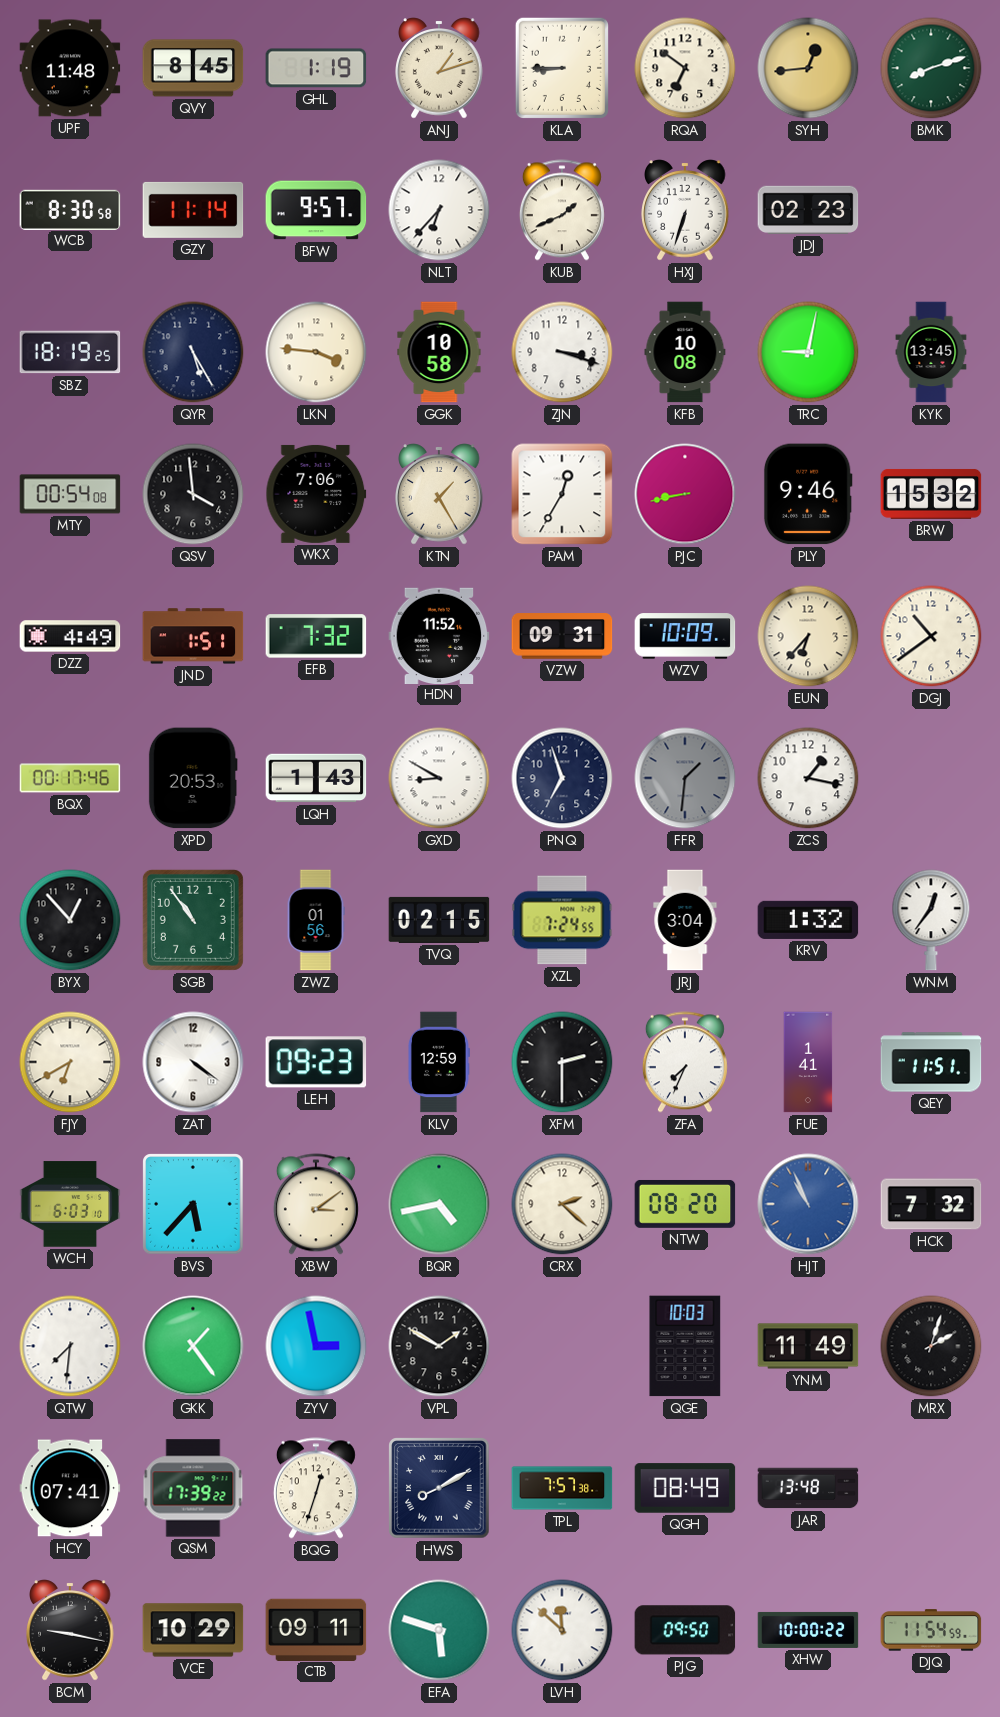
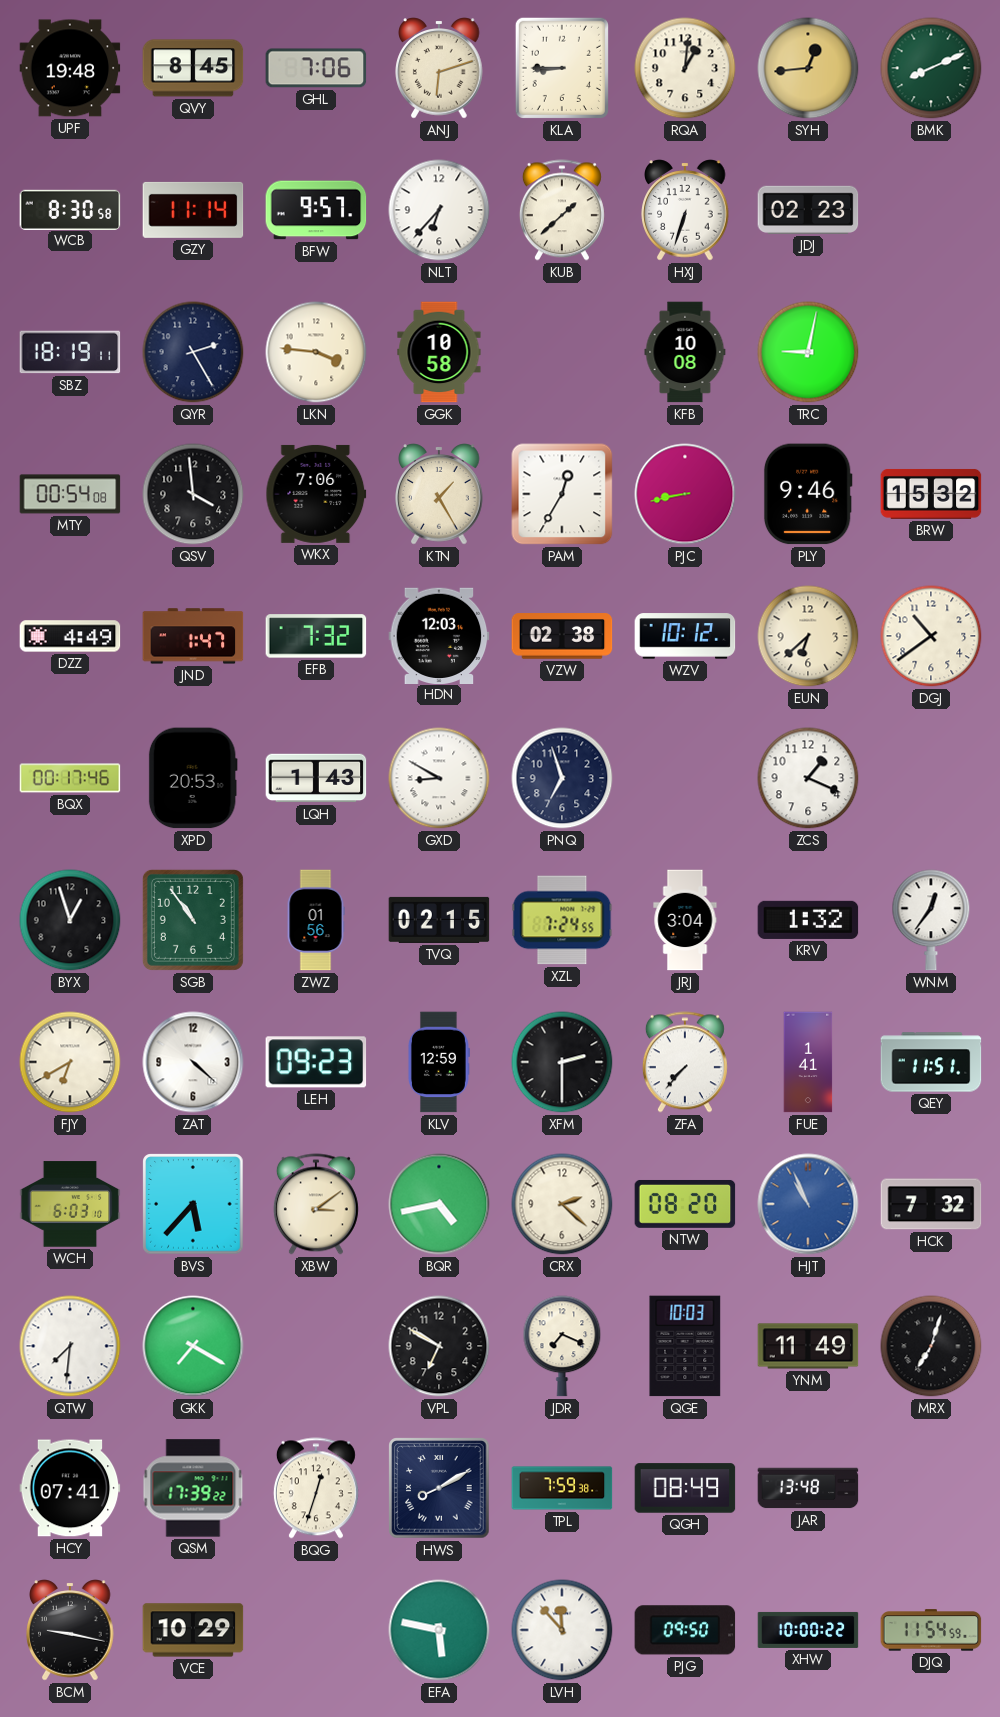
UPF: 11:48 -> 19:48
GHL: 1:19 -> 7:06
ANJ: 1:12 -> 6:12
RQA: 6:51 -> 1:01
BMK: 8:12 -> 8:11
KUB: 1:41 -> 1:38
SBZ: 18:19:25 -> 18:19:11
QYR: 5:25 -> 2:25
ZJN: 3:18 -> none
KYK: 13:45 -> none
JND: 1:51 -> 1:47
HDN: 11:52 -> 12:03
VZW: 09:31 -> 02:38
WZV: 10:09 -> 10:12
EUN: 6:37 -> 6:38
FFR: 1:31 -> none
ZCS: 1:17 -> 1:19
BYX: 12:53 -> 12:57
ZAT: 4:21 -> 4:22
ZFA: 7:34 -> 7:37
GKK: 1:24 -> 7:20
ZYV: 2:58 -> none
VPL: 1:50 -> 6:50
JDR: none -> 7:19
MRX: 2:03 -> 7:03
TPL: 7:57 -> 7:59
CTB: 09:11 -> none
EFA: 5:48 -> 5:47
LVH: 11:52 -> 11:53
